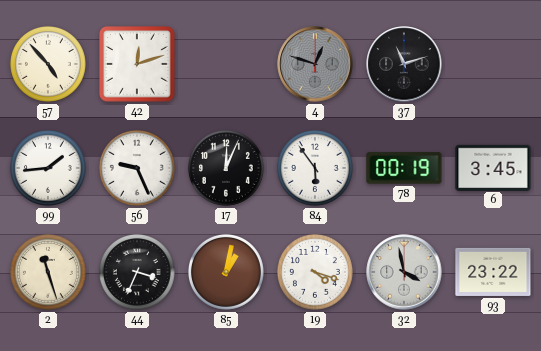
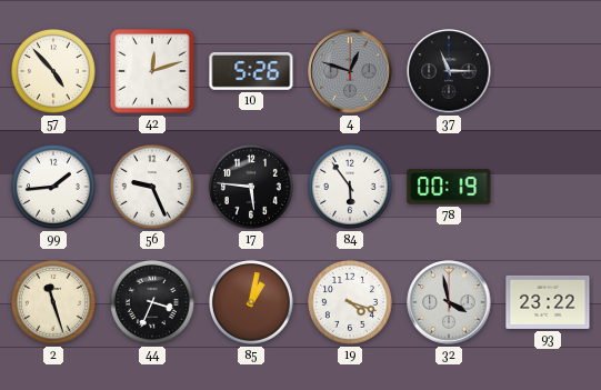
10: none -> 5:26
37: 11:12 -> 11:15
17: 12:04 -> 5:46
6: 3:45 -> none
